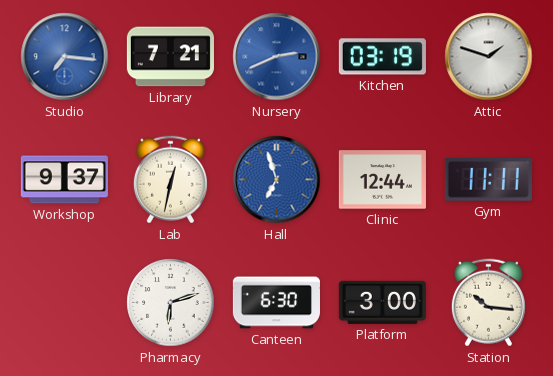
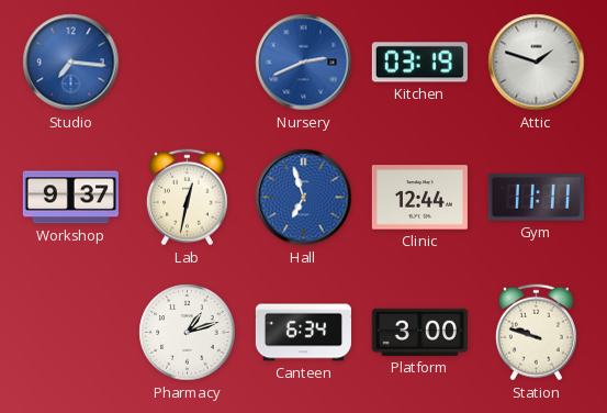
Library: 7:21 -> none
Pharmacy: 6:12 -> 1:12
Canteen: 6:30 -> 6:34
Station: 10:16 -> 9:48
